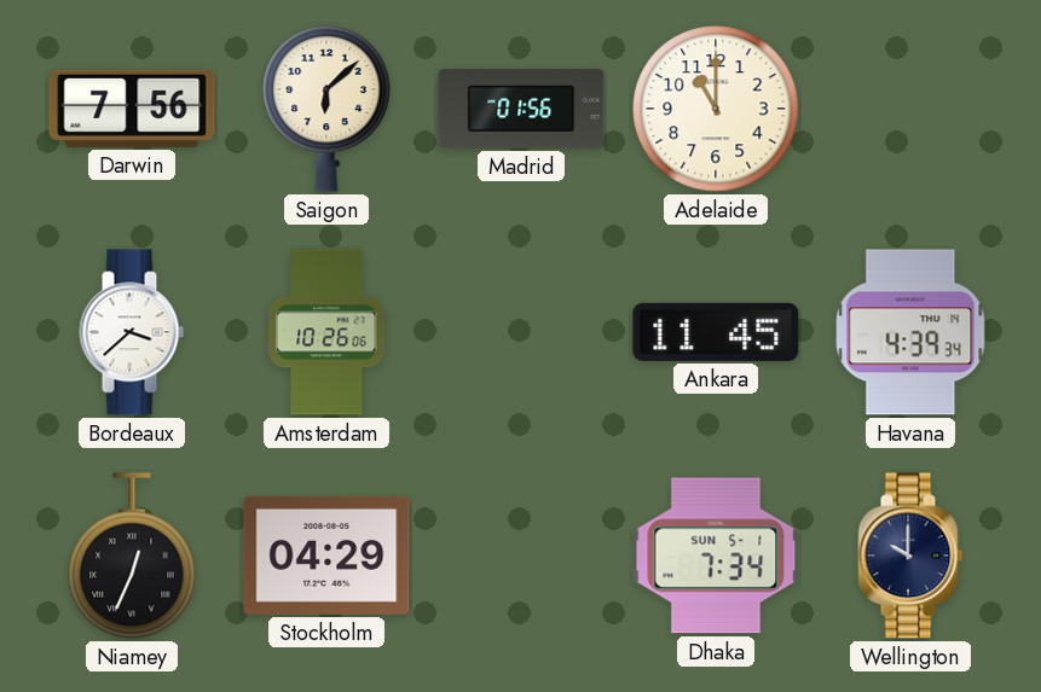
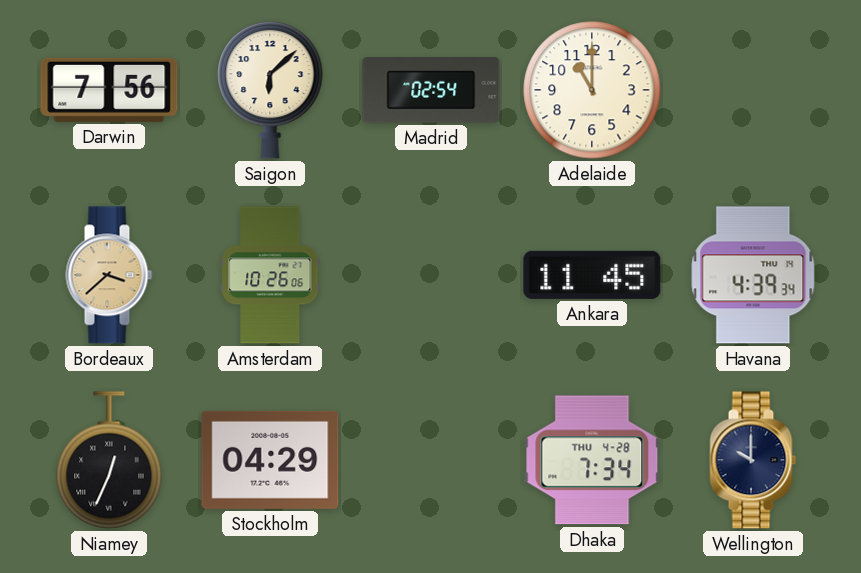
Madrid: 01:56 -> 02:54
Bordeaux dial: white -> champagne
Dhaka date: SUN 5-1 -> THU 4-28
